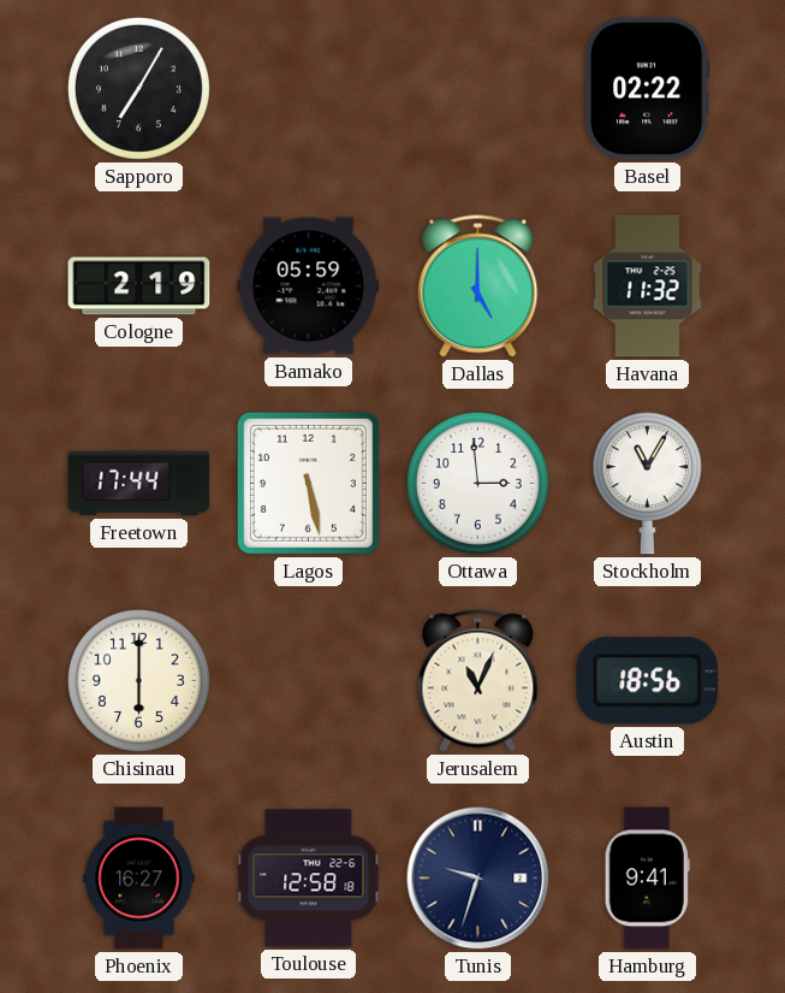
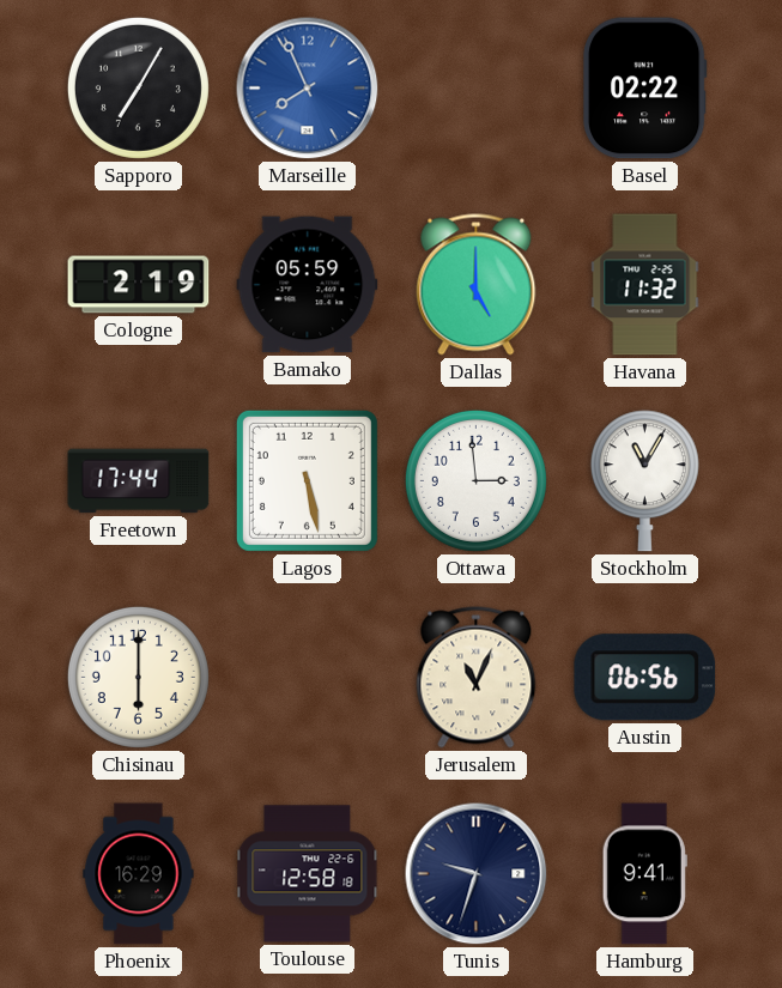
Marseille: none -> 7:56
Austin: 18:56 -> 06:56
Phoenix: 16:27 -> 16:29
